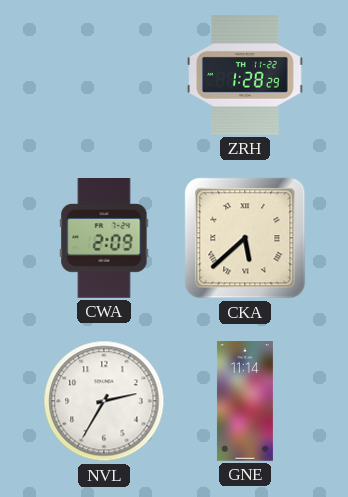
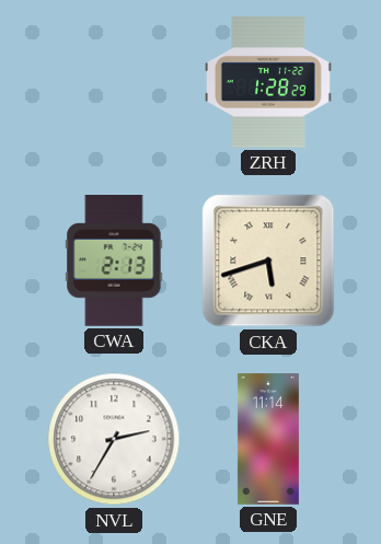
CWA: 2:09 -> 2:13
CKA: 5:38 -> 5:42
